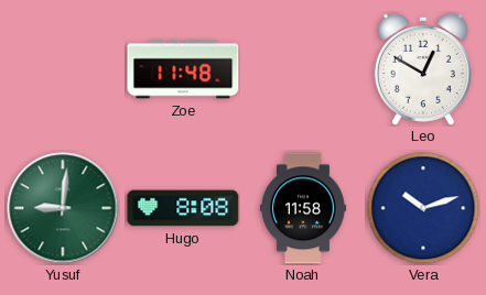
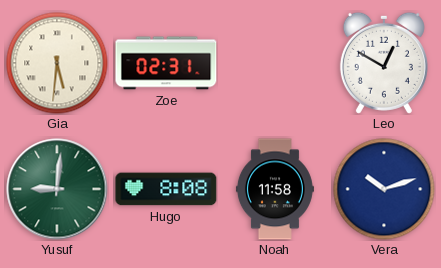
Gia: none -> 5:31
Zoe: 11:48 -> 02:31
